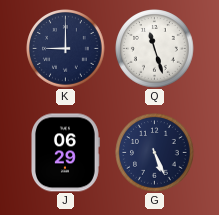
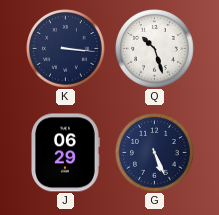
K: 9:00 -> 3:16
Q: 11:27 -> 10:27
